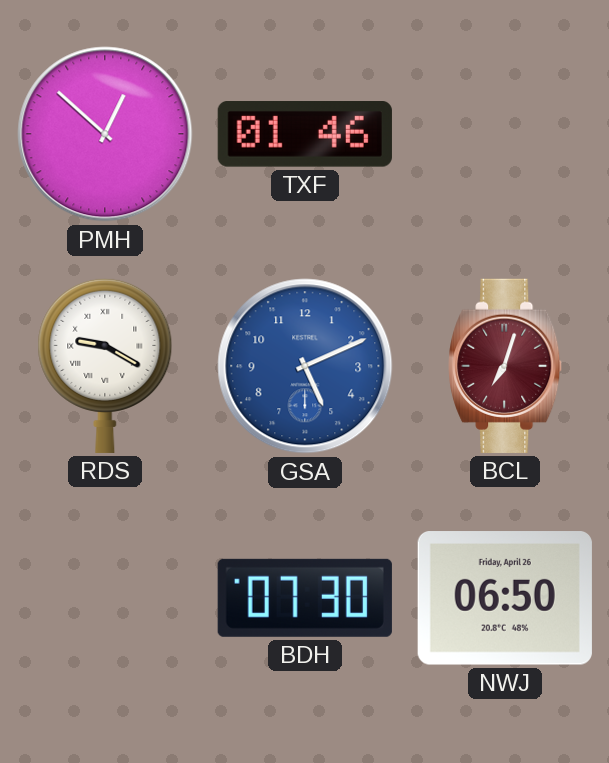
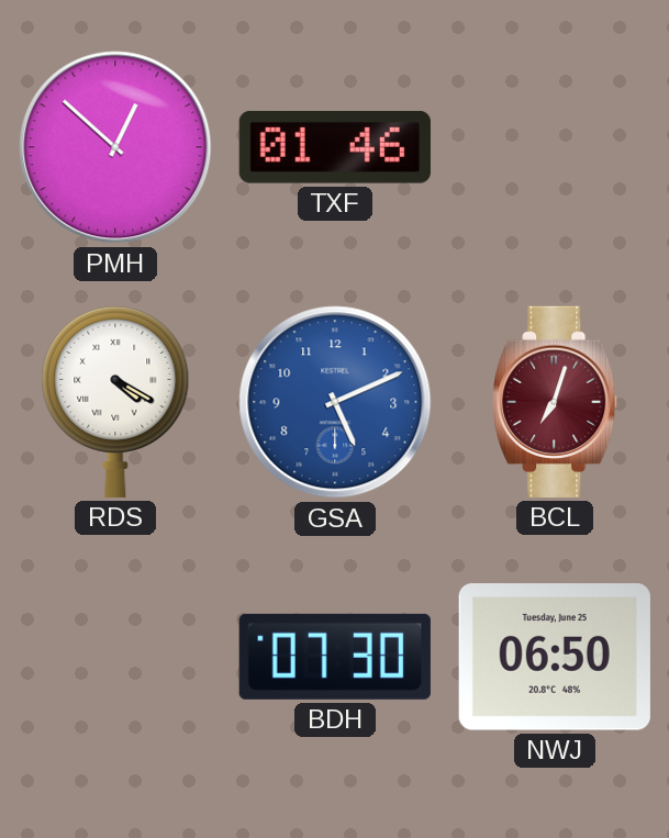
RDS: 9:20 -> 4:20
NWJ date: Friday, April 26 -> Tuesday, June 25
